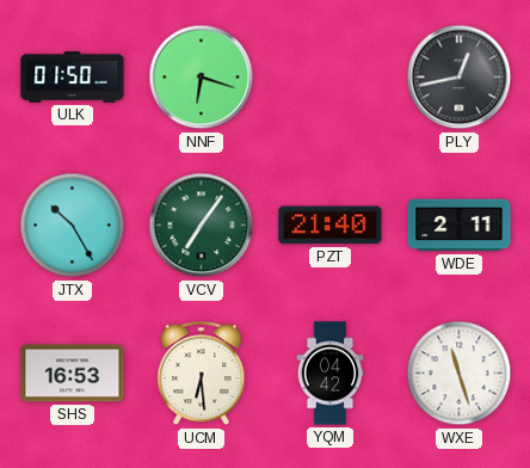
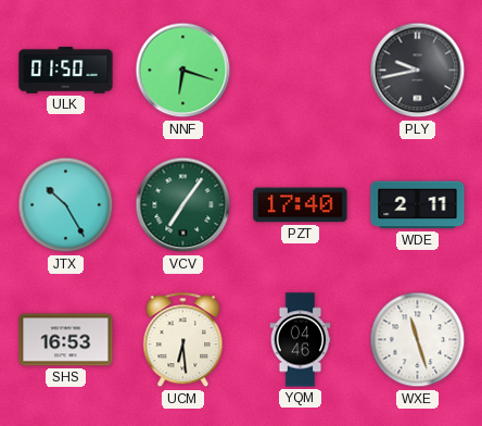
PLY: 12:43 -> 9:43
PZT: 21:40 -> 17:40
YQM: 04:42 -> 04:46
